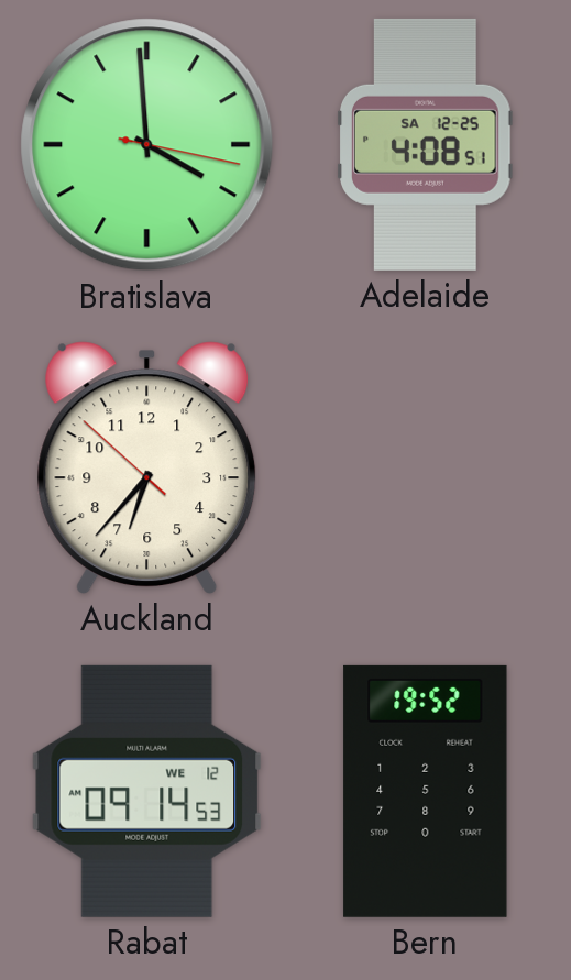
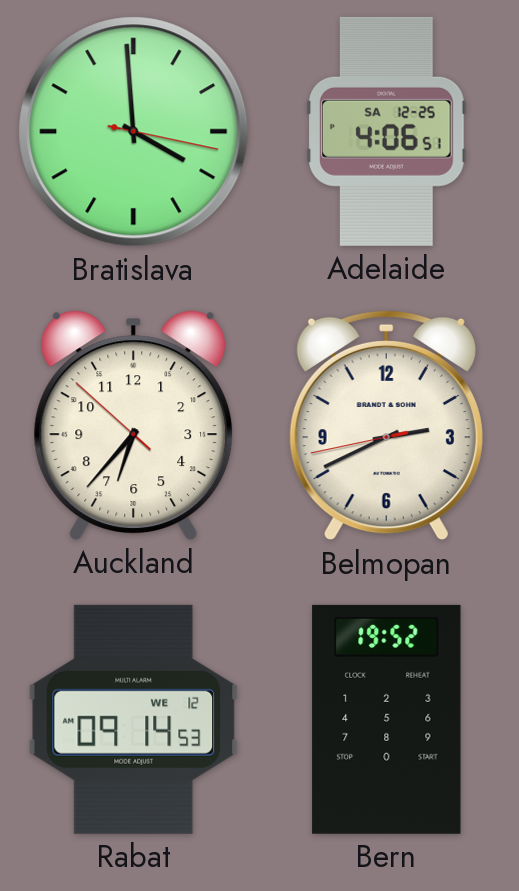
Adelaide: 4:08 -> 4:06
Belmopan: none -> 2:40
